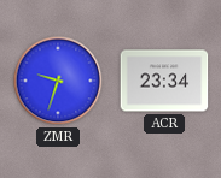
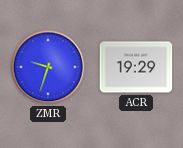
ACR: 23:34 -> 19:29
